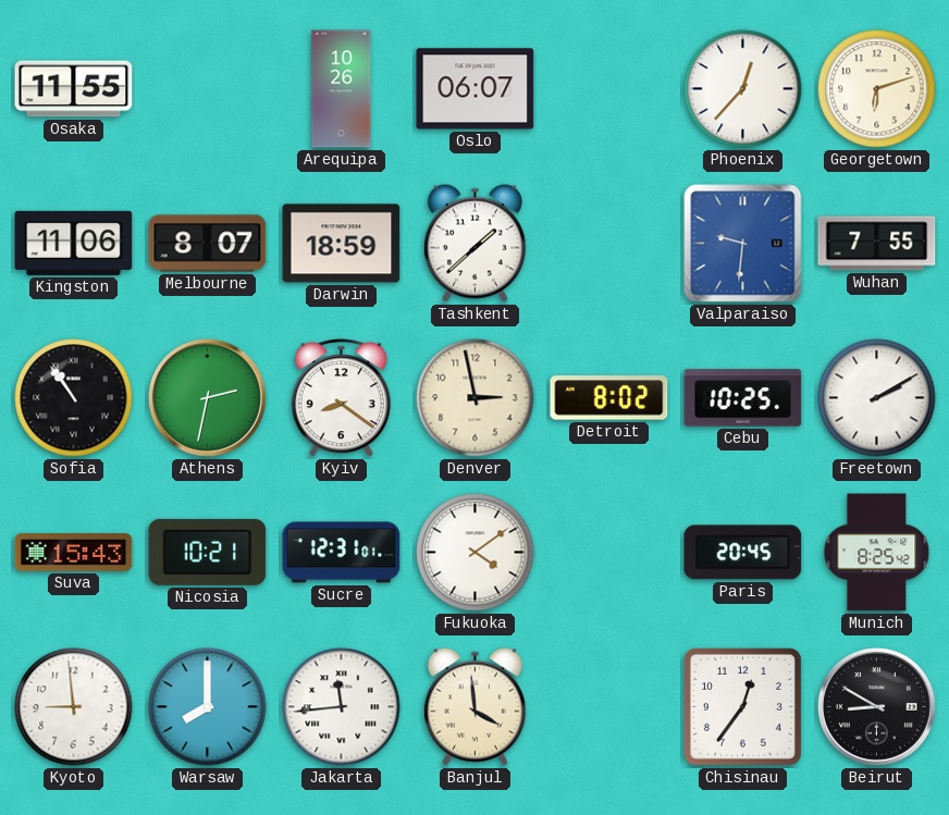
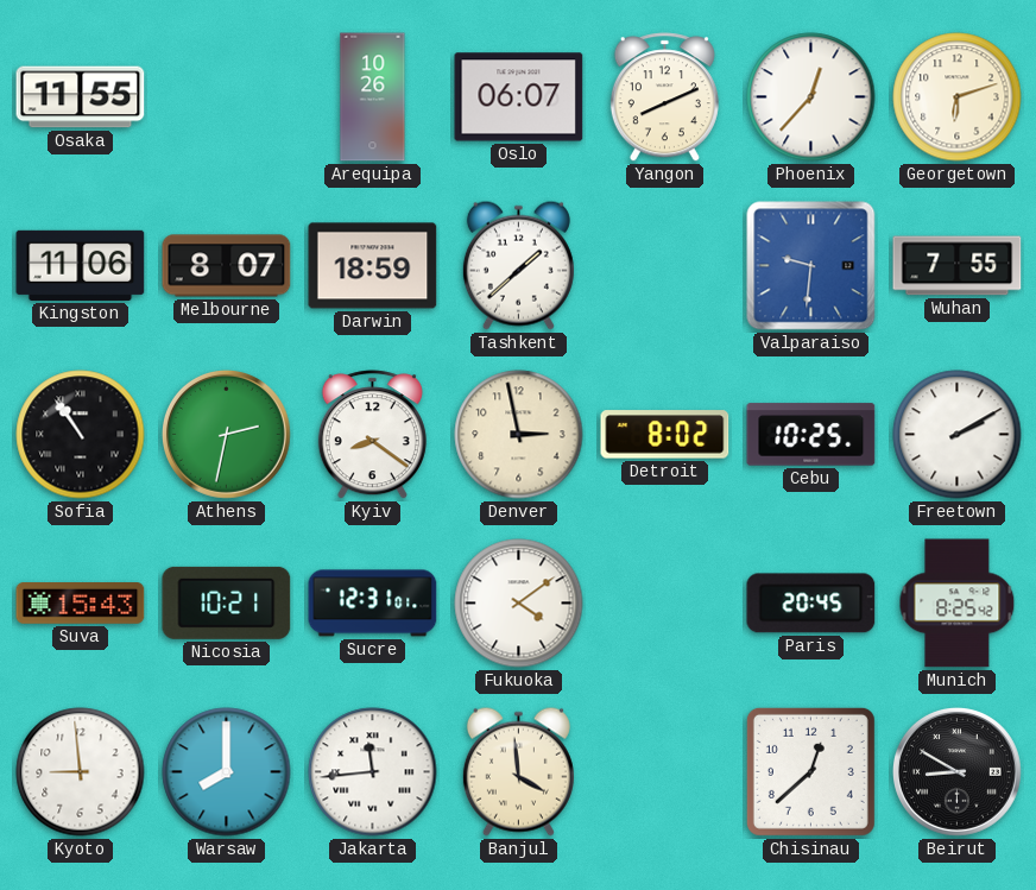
Yangon: none -> 8:11
Chisinau: 12:36 -> 12:38
